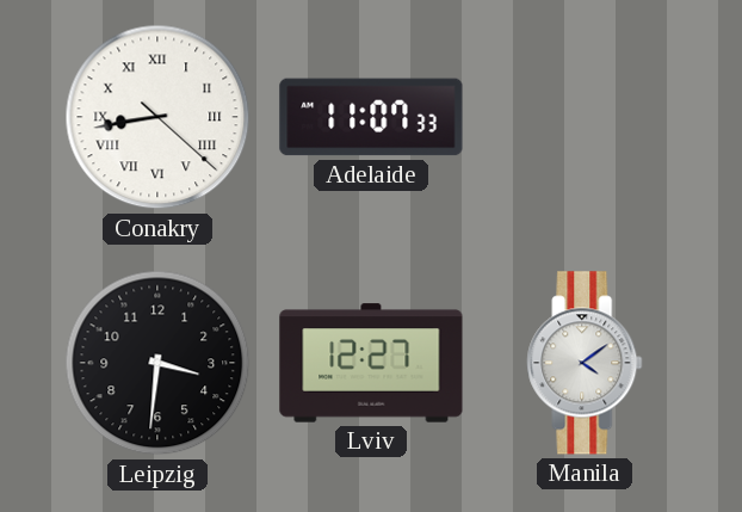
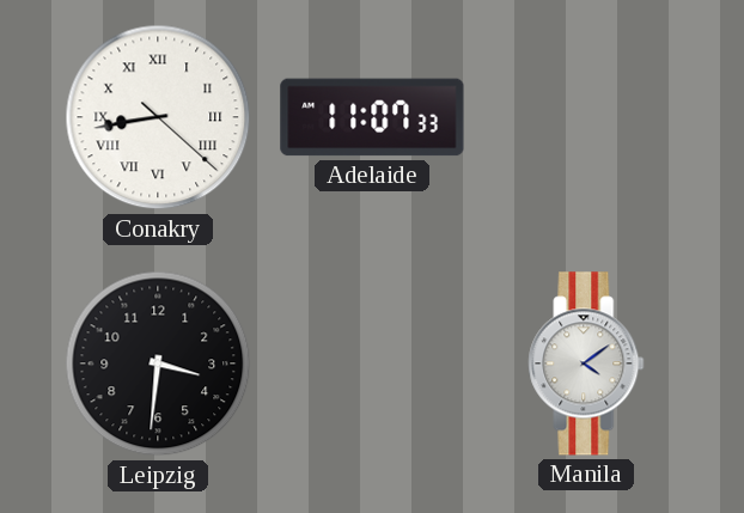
Lviv: 12:27 -> none
